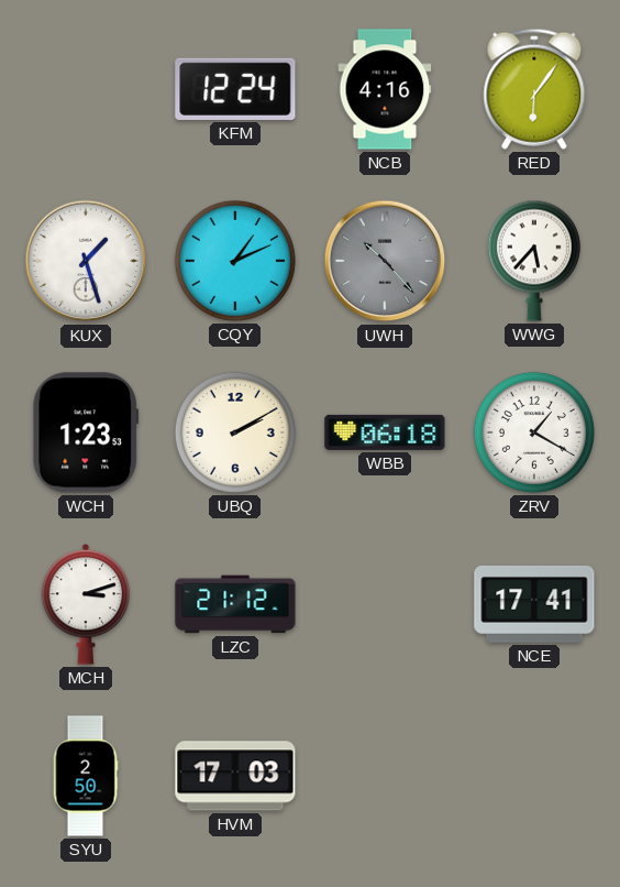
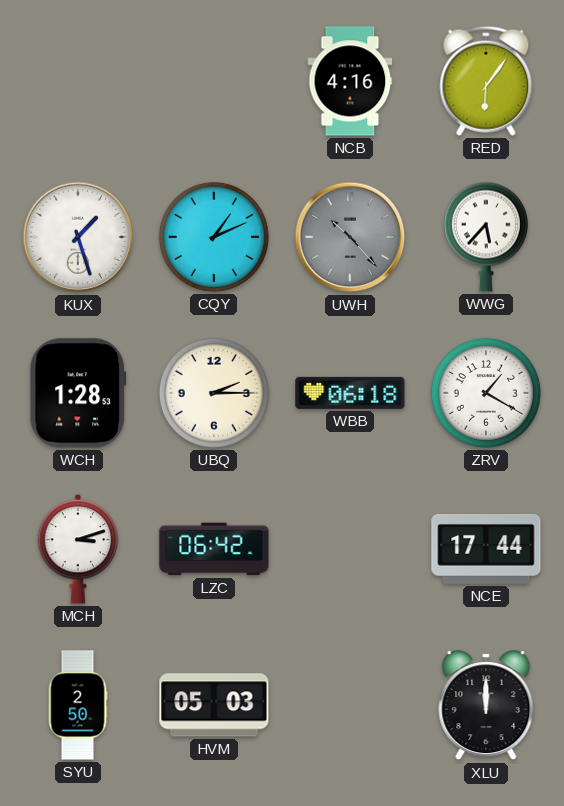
KFM: 12:24 -> none
WCH: 1:23 -> 1:28
UBQ: 2:10 -> 2:15
LZC: 21:12 -> 06:42
NCE: 17:41 -> 17:44
HVM: 17:03 -> 05:03
XLU: none -> 12:00
